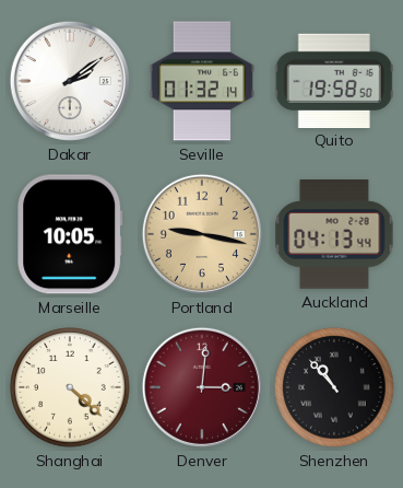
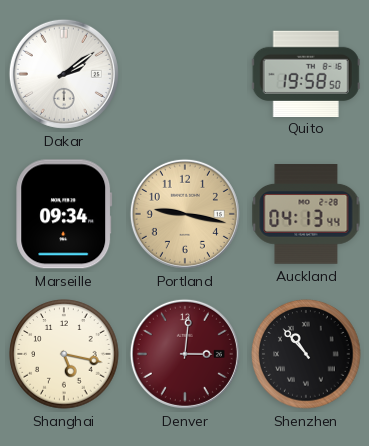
Seville: 01:32 -> none
Marseille: 10:05 -> 09:34
Shanghai: 4:22 -> 5:17
